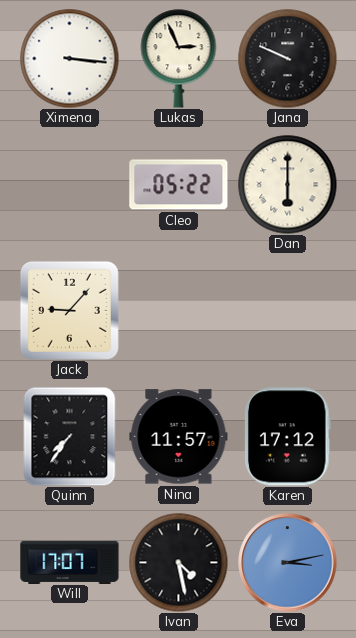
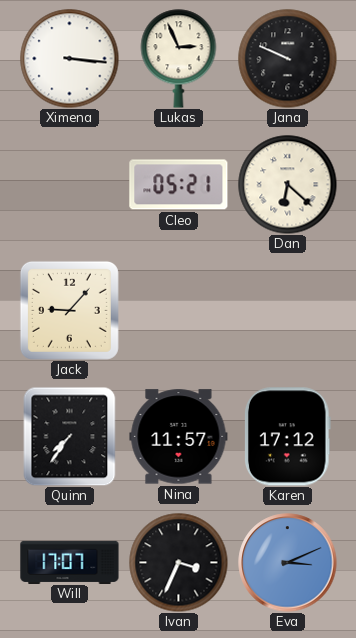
Cleo: 05:22 -> 05:21
Dan: 6:00 -> 6:22
Ivan: 4:28 -> 3:34
Eva: 3:13 -> 3:11
